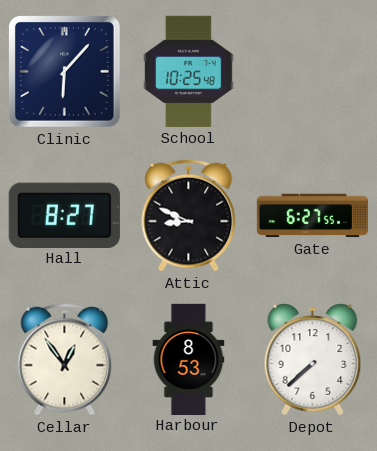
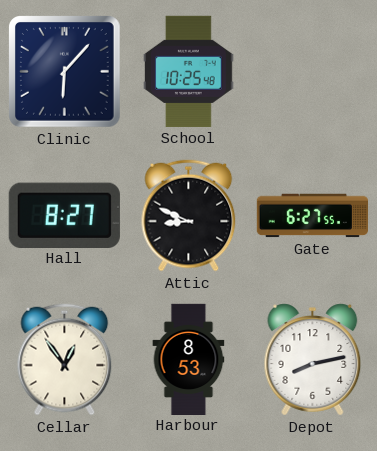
Depot: 7:38 -> 8:13
